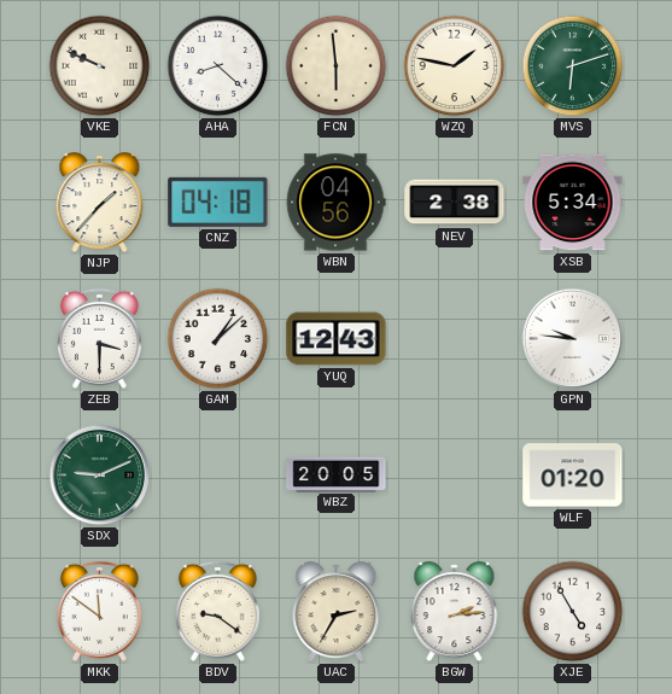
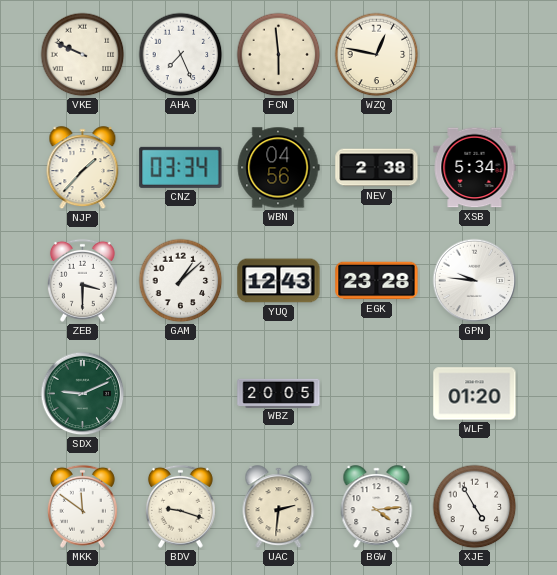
AHA: 8:22 -> 7:26
WZQ: 1:47 -> 12:47
MVS: 6:12 -> none
CNZ: 04:18 -> 03:34
EGK: none -> 23:28
BDV: 9:21 -> 9:18
UAC: 2:35 -> 2:31
BGW: 2:14 -> 4:14
